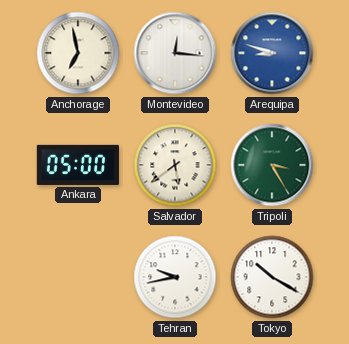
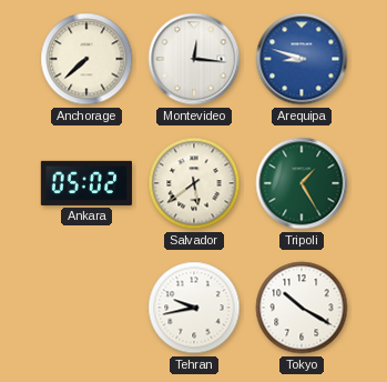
Anchorage: 6:58 -> 7:38
Ankara: 05:00 -> 05:02
Tripoli: 3:25 -> 1:25
